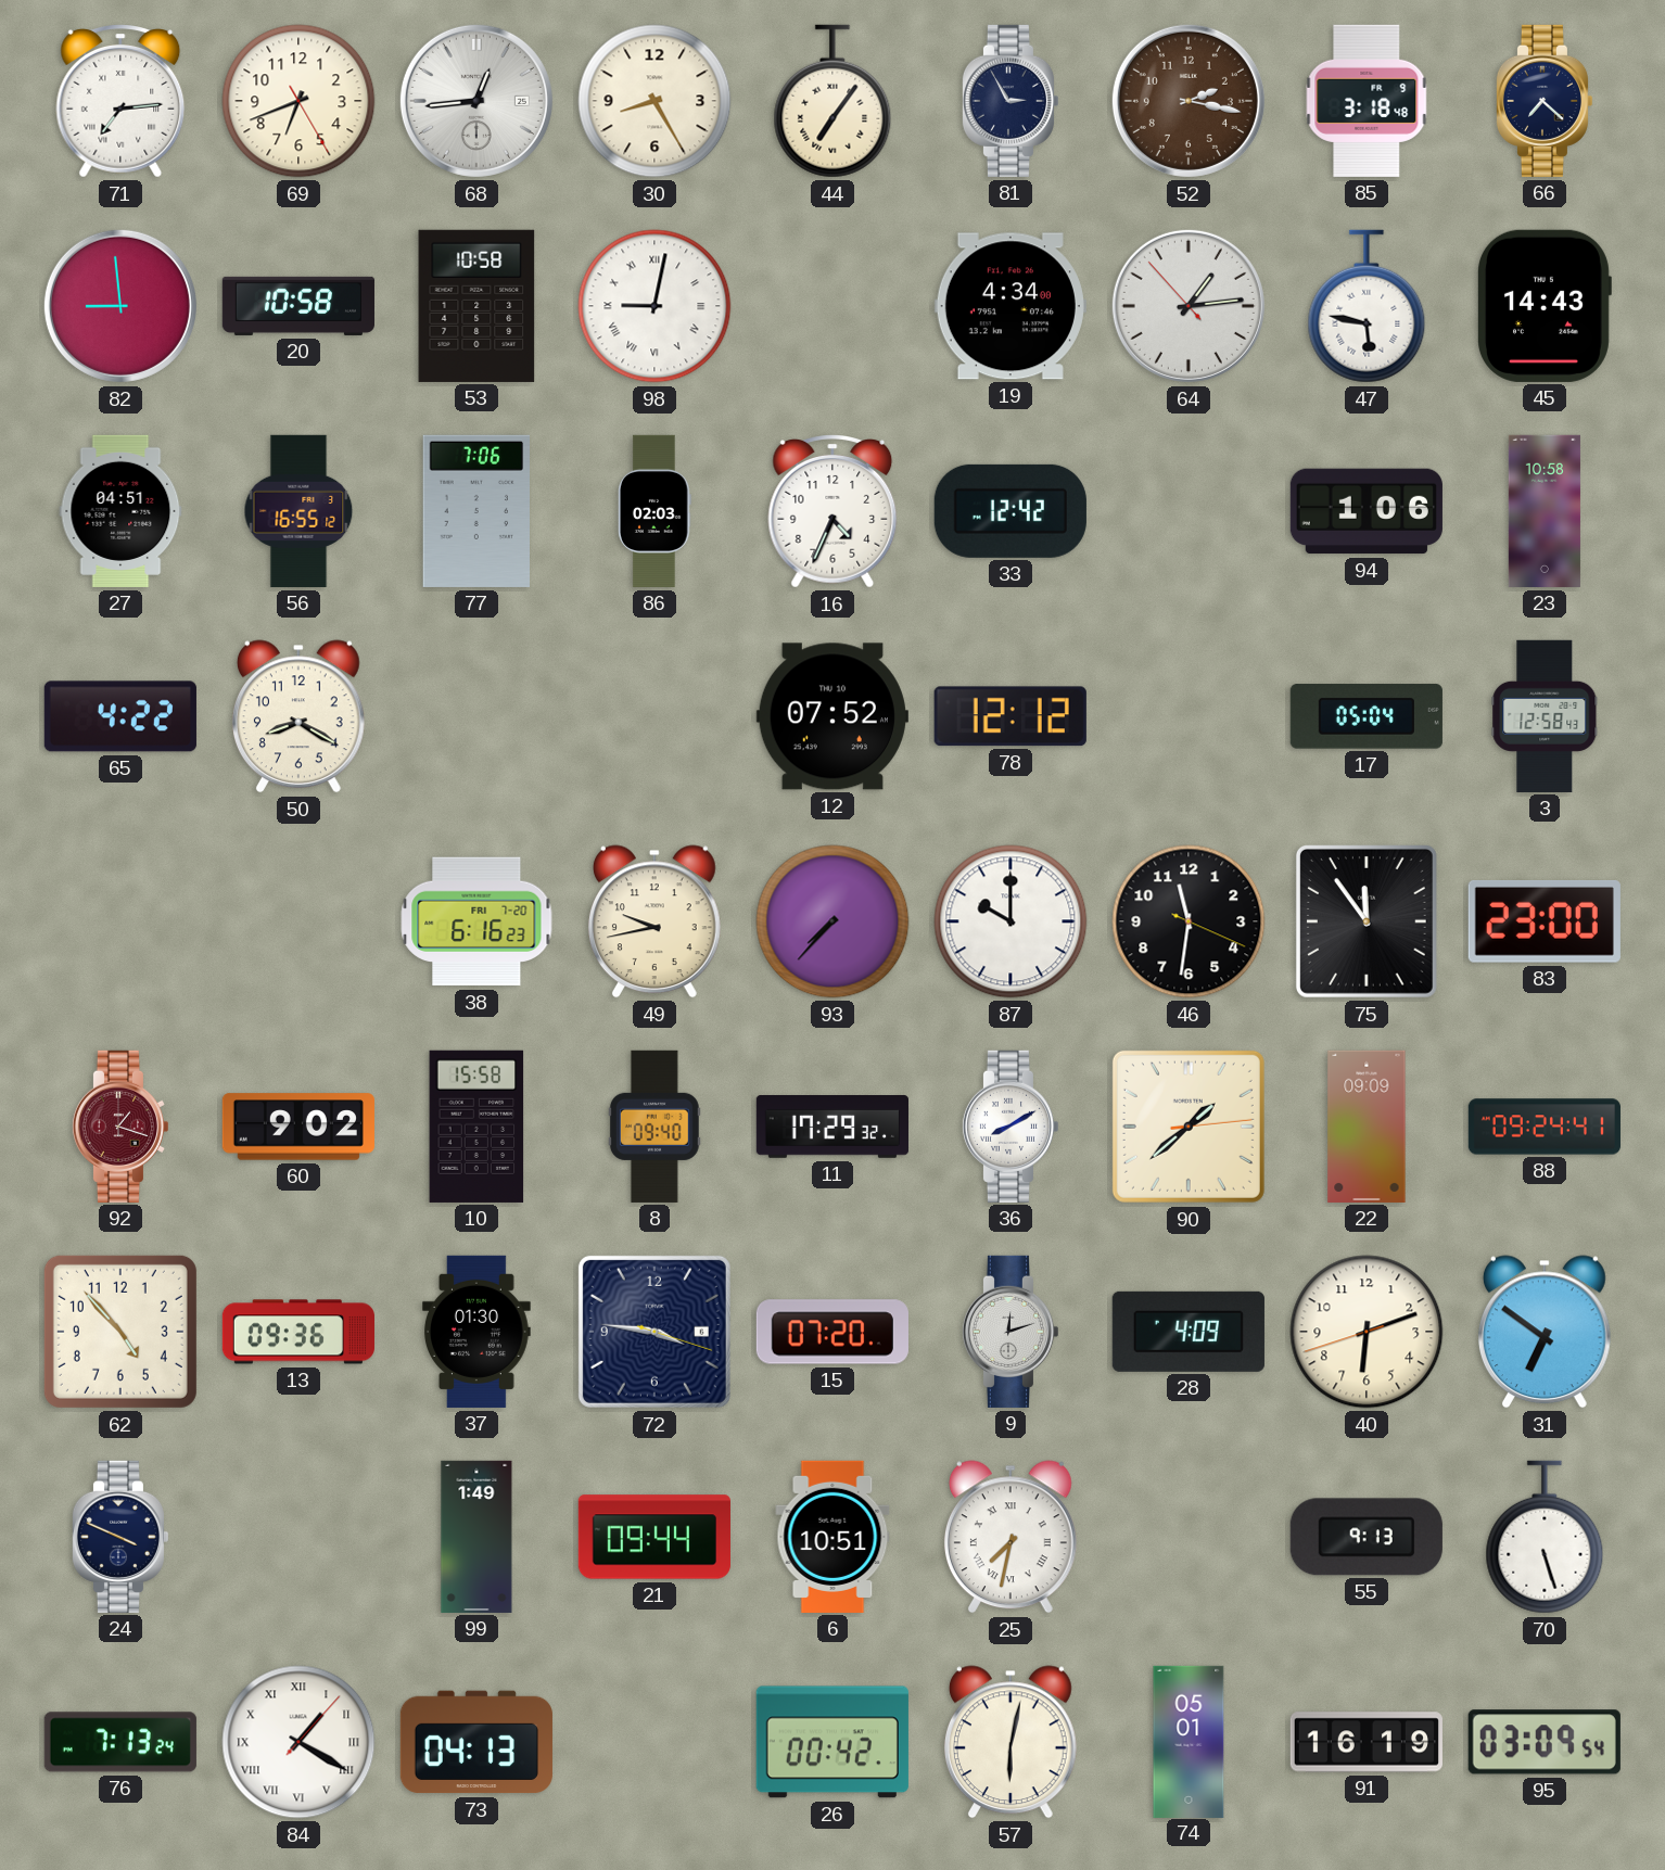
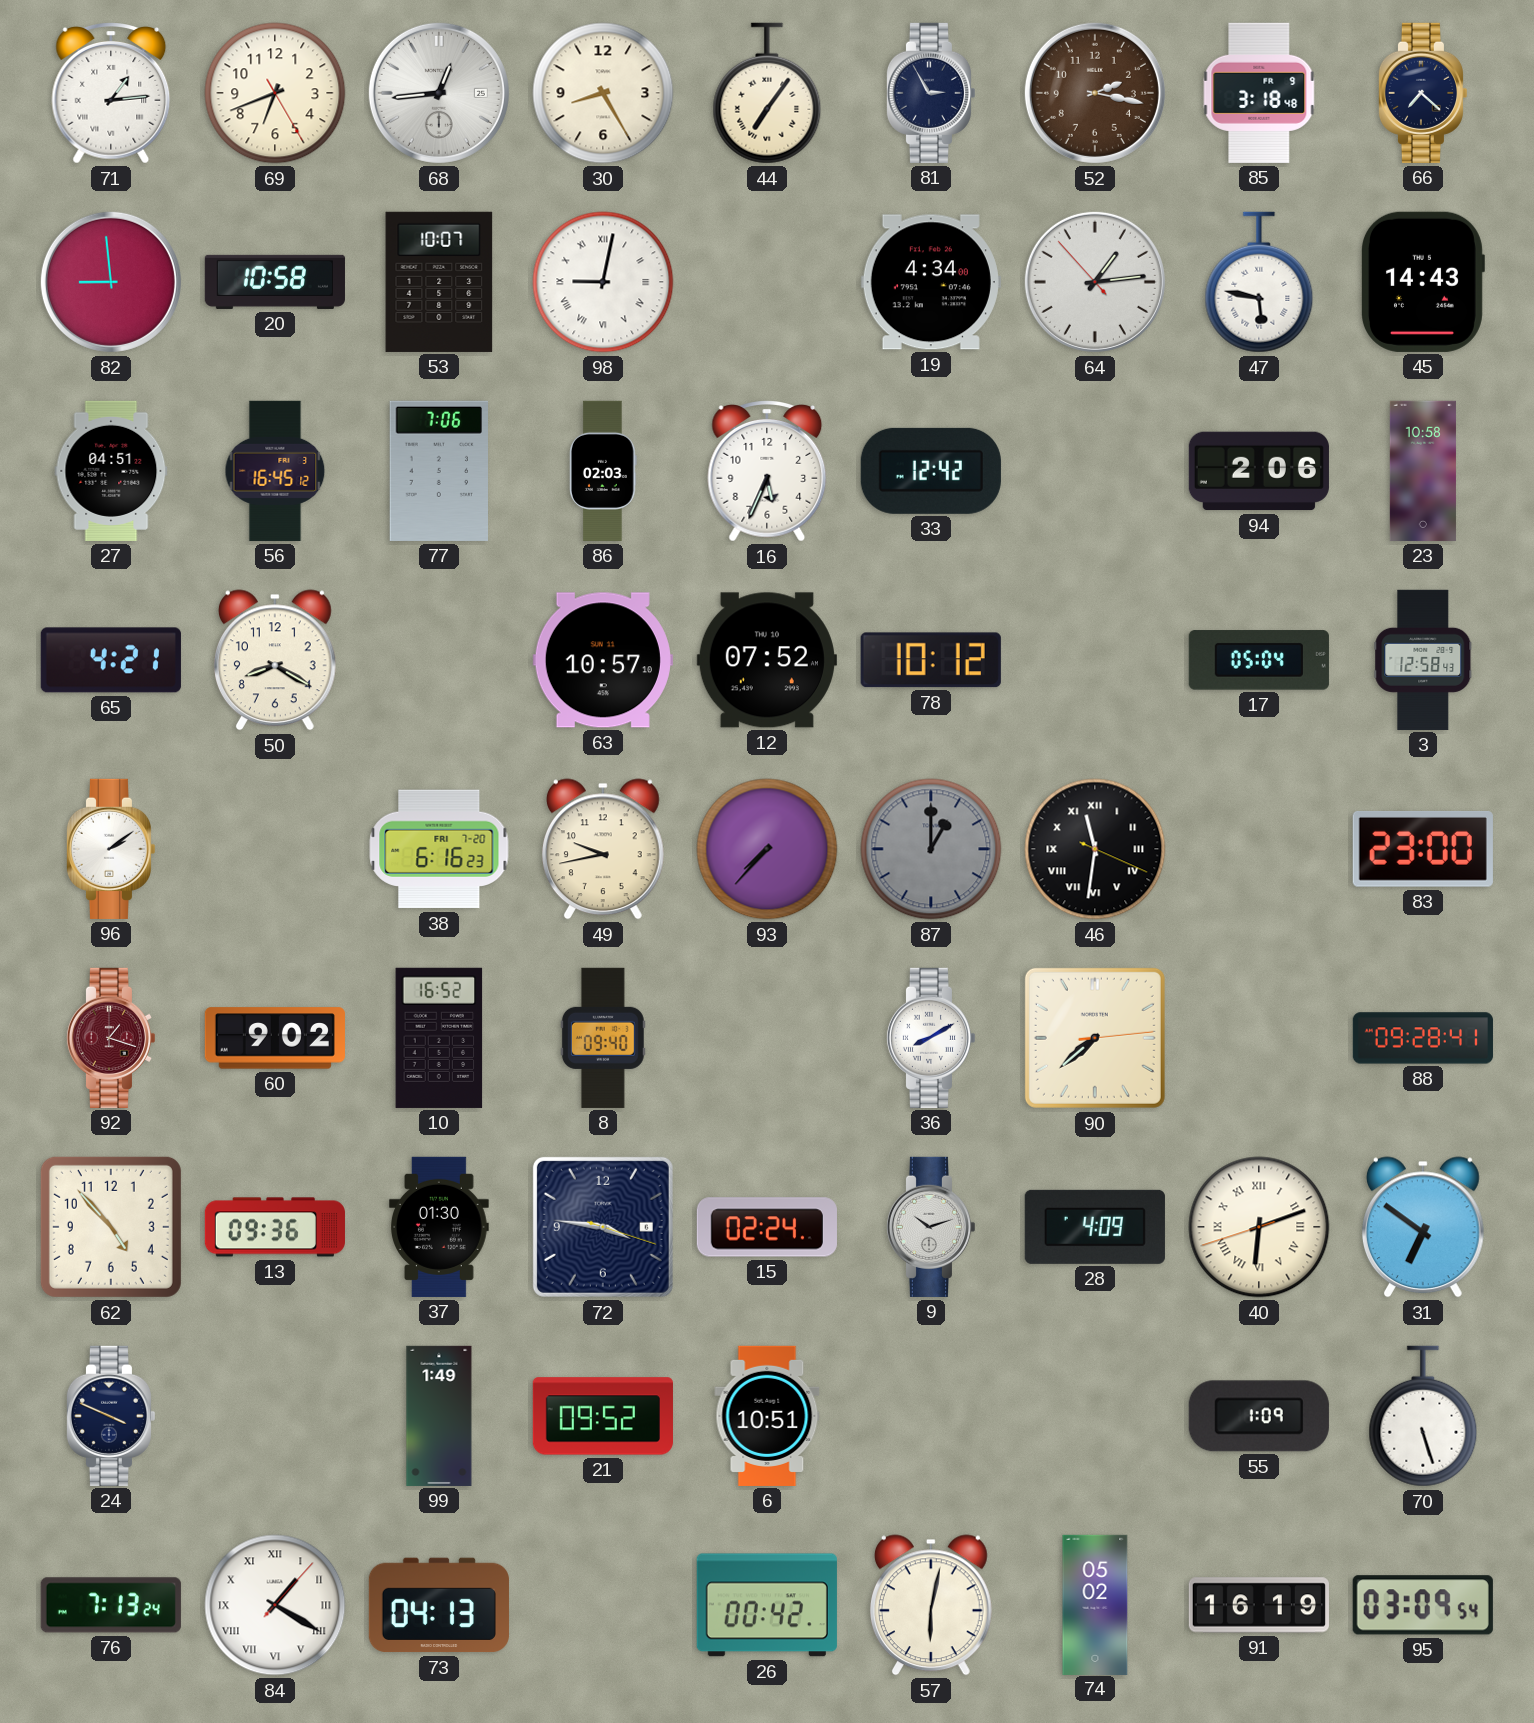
71: 7:14 -> 1:14
53: 10:58 -> 10:07
56: 16:55 -> 16:45
16: 4:34 -> 5:34
94: 1:06 -> 2:06
65: 4:22 -> 4:21
63: none -> 10:57
78: 12:12 -> 10:12
96: none -> 2:09
87: 10:00 -> 1:00
87 dial: white -> grey
46 numerals: Arabic -> Roman
75: 11:54 -> none
10: 15:58 -> 16:52
11: 17:29 -> none
90: 1:38 -> 7:38
22: 09:09 -> none
88: 09:24 -> 09:28
15: 07:20 -> 02:24
9: 12:12 -> 10:12
40 numerals: Arabic -> Roman
21: 09:44 -> 09:52
25: 7:32 -> none
55: 9:13 -> 1:09
74: 05:01 -> 05:02
